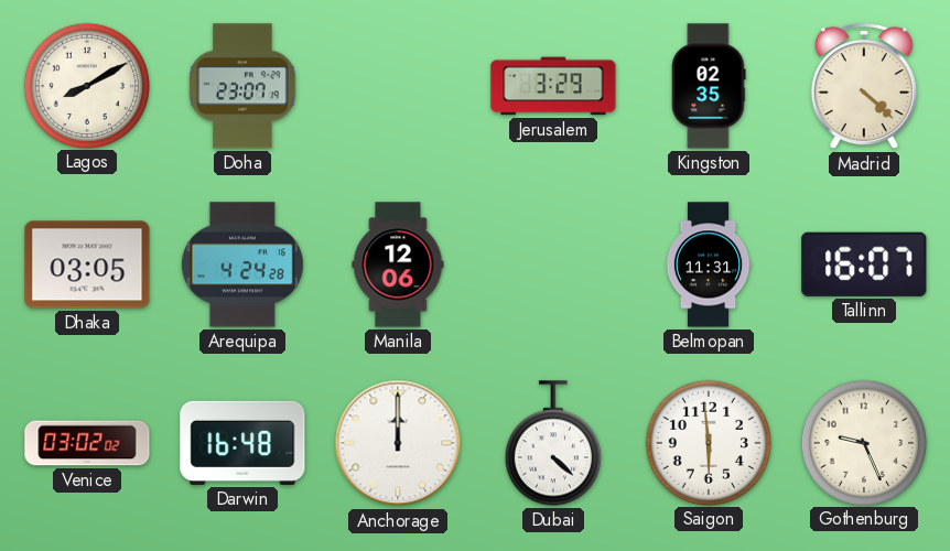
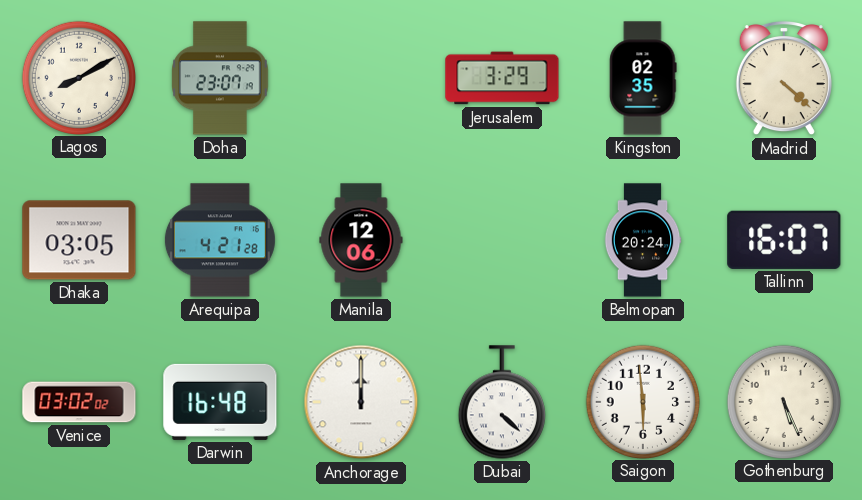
Arequipa: 4:24 -> 4:21
Belmopan: 11:31 -> 20:24
Gothenburg: 9:26 -> 5:26
